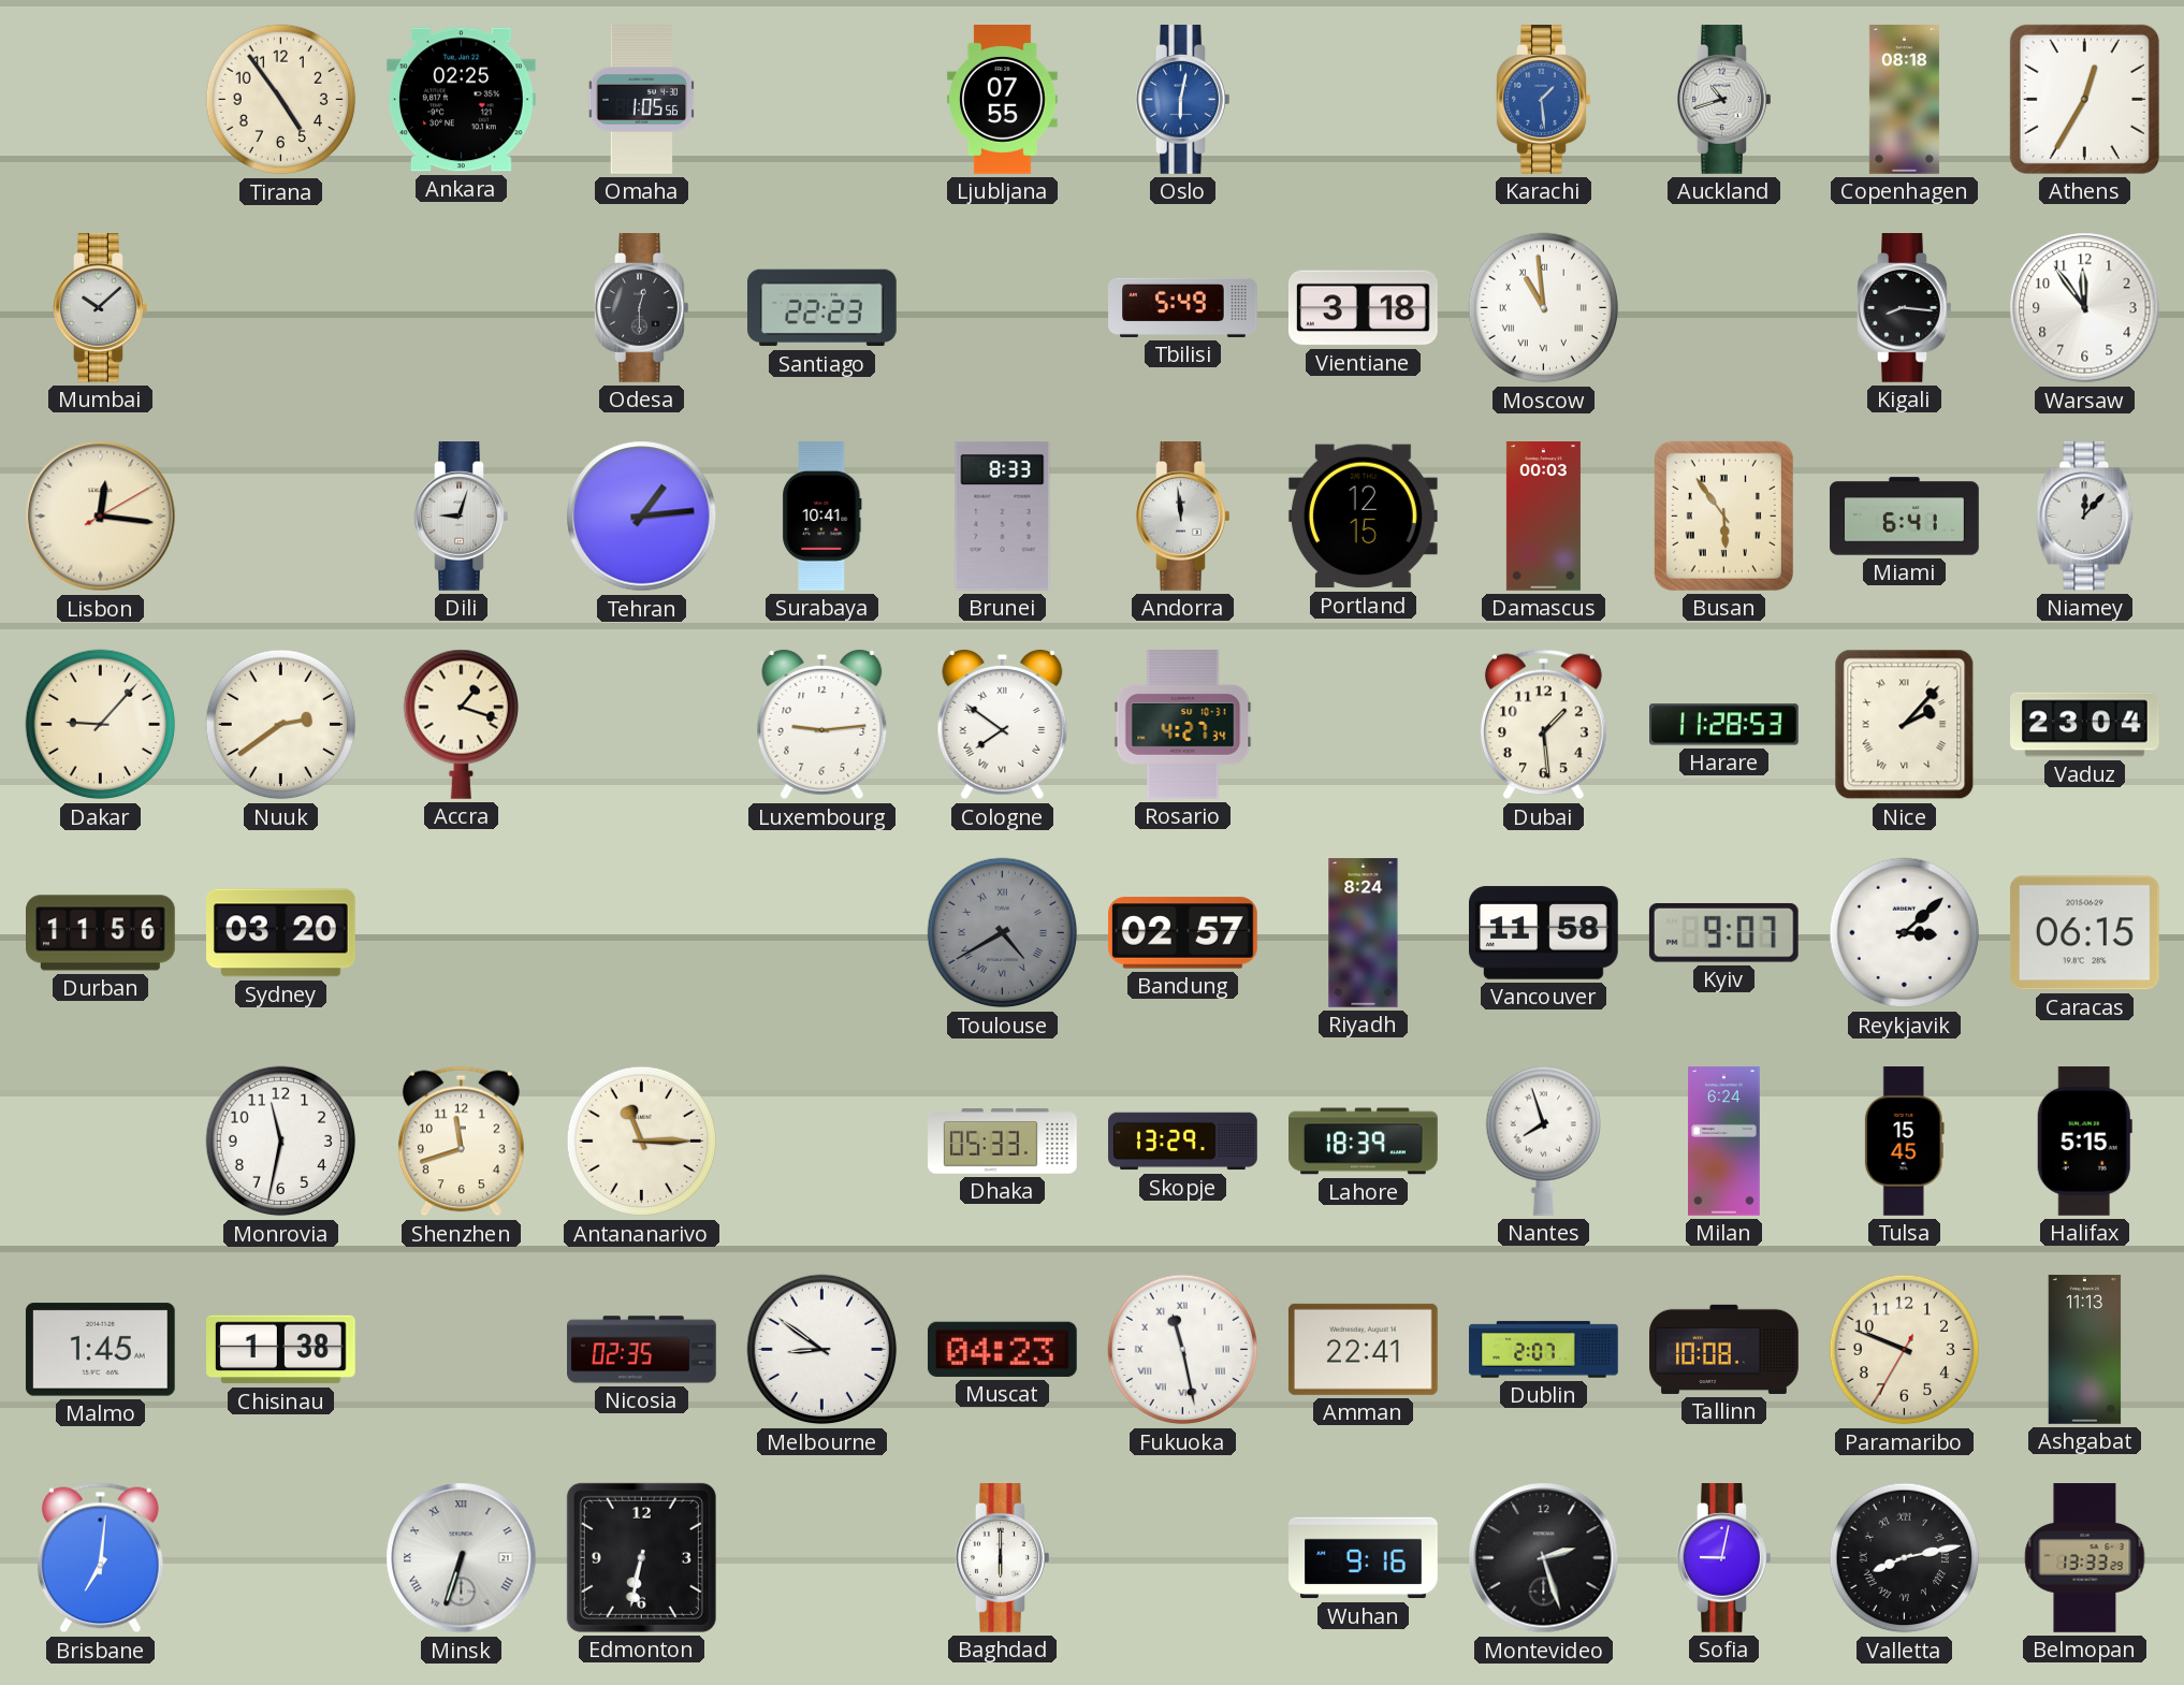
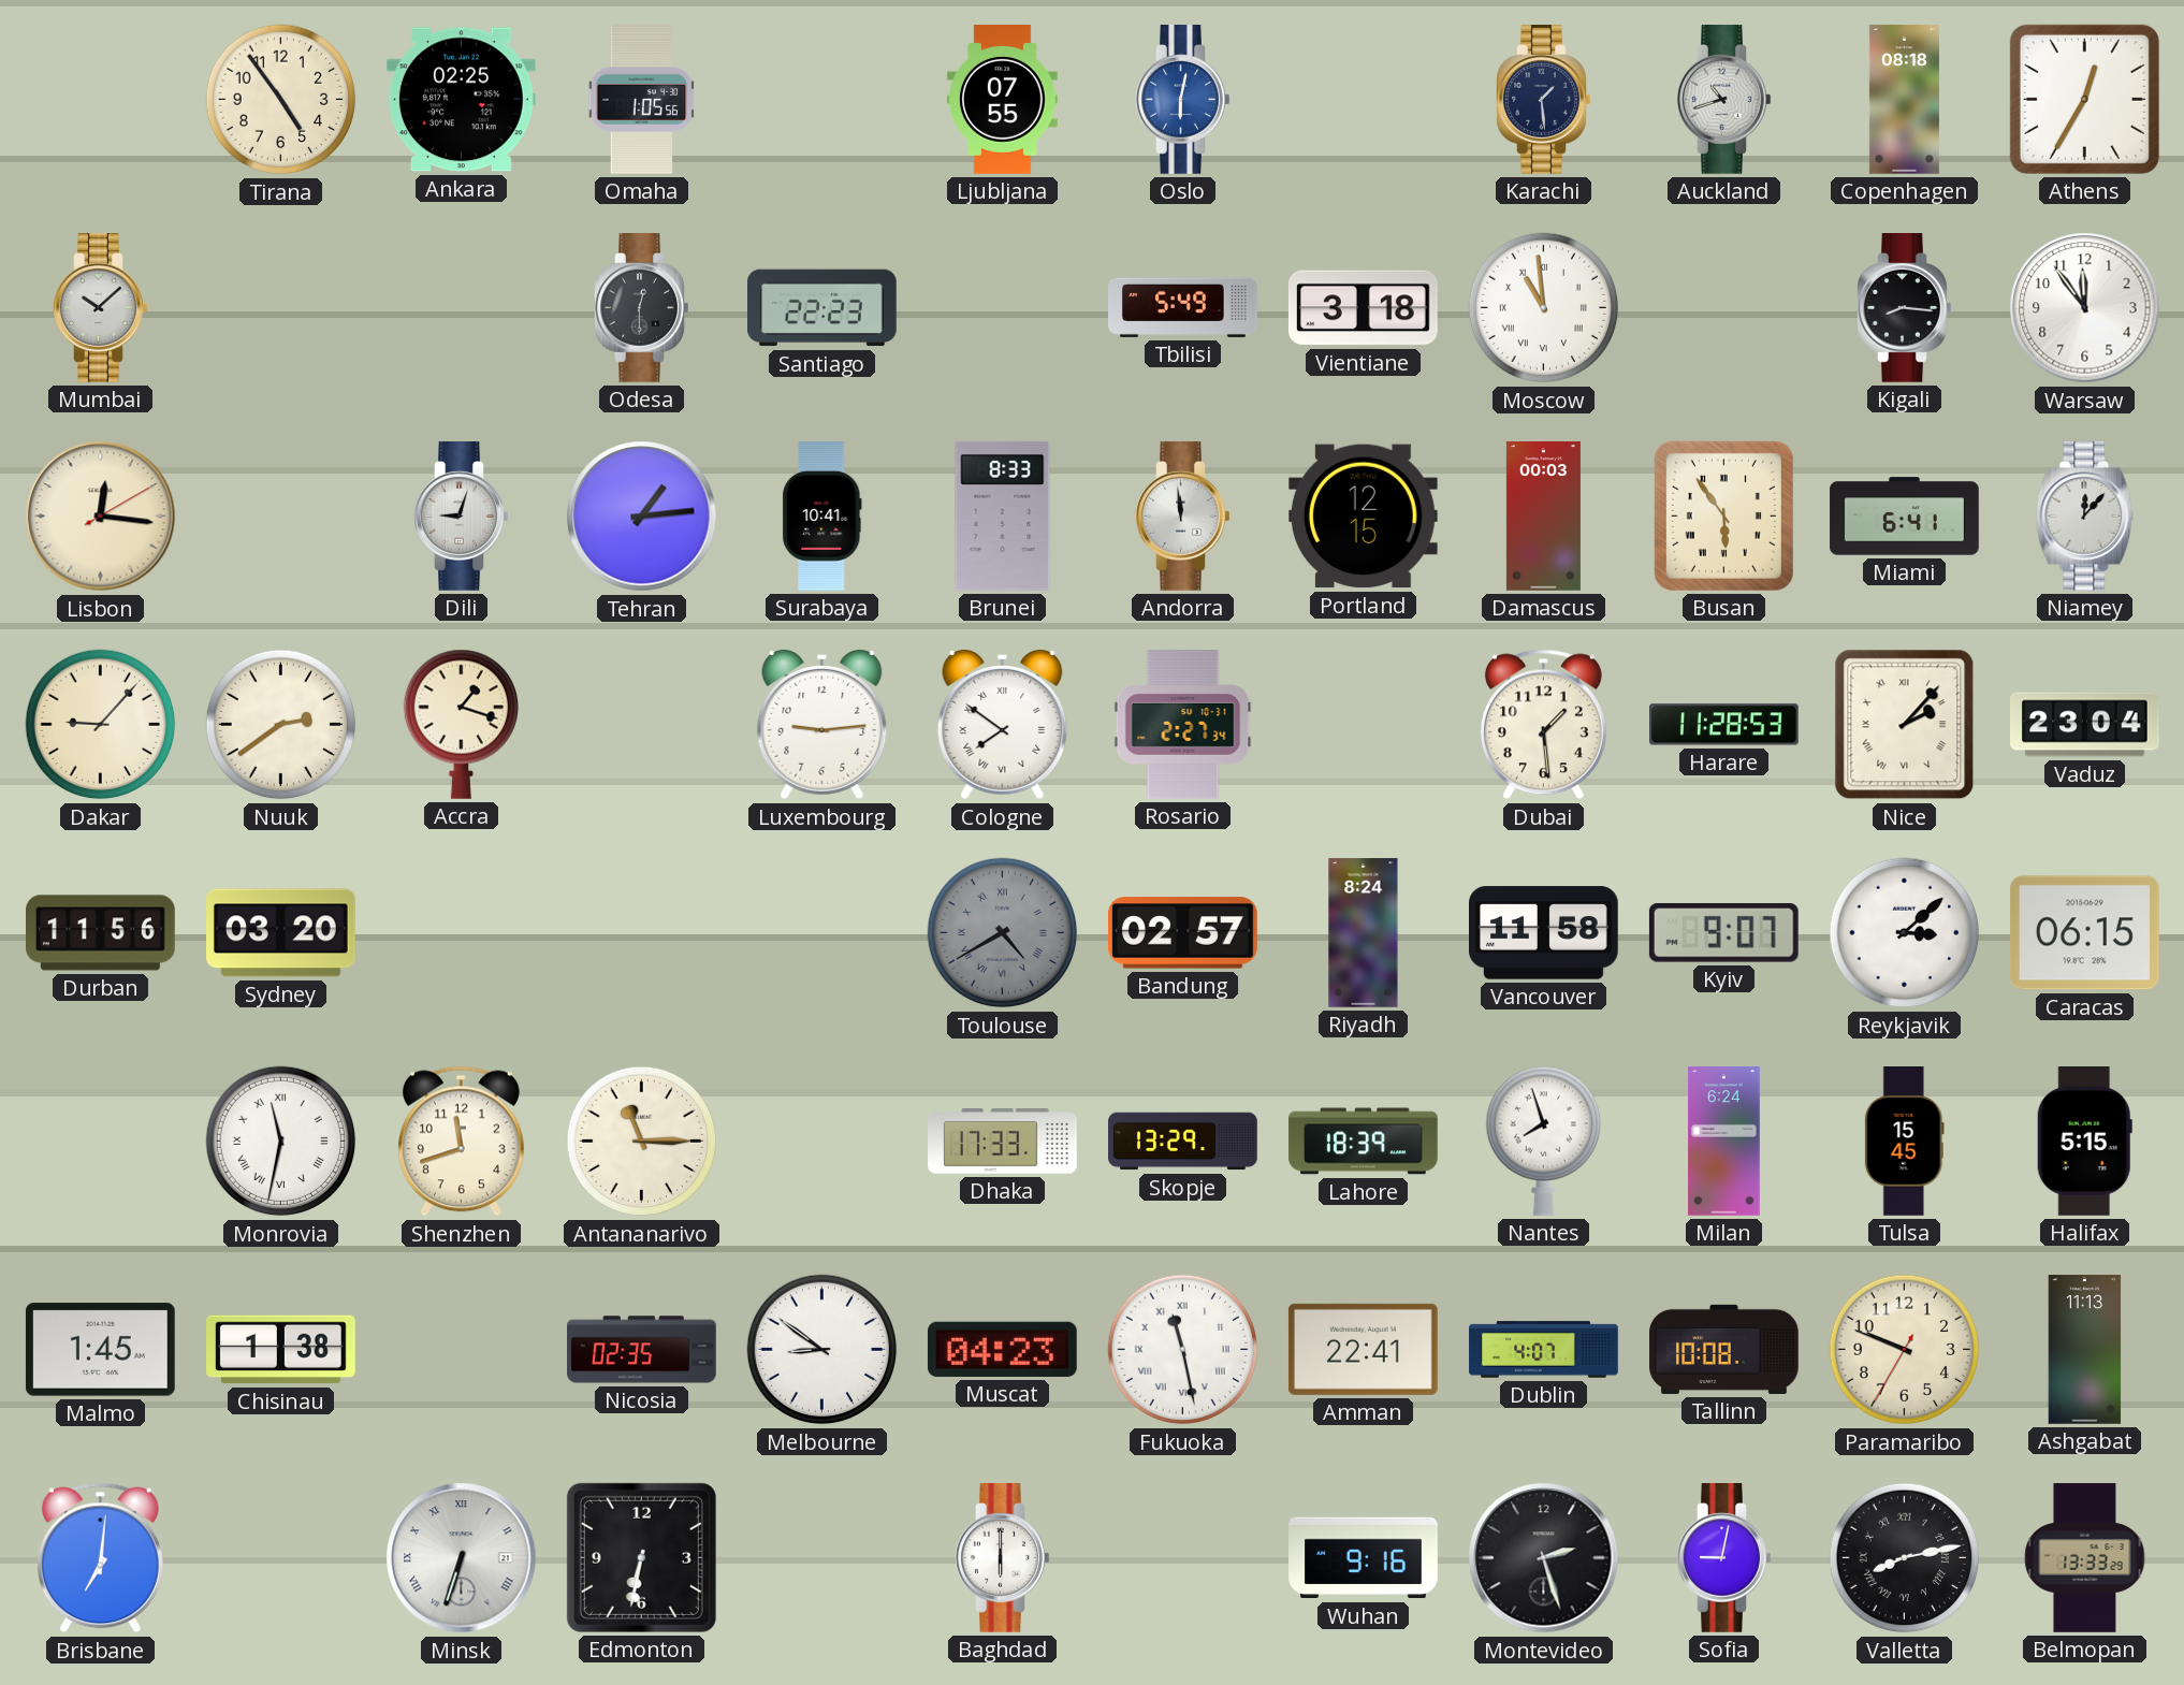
Karachi dial: blue -> navy
Rosario: 4:27 -> 2:27
Monrovia numerals: Arabic -> Roman
Dhaka: 05:33 -> 17:33
Dublin: 2:07 -> 4:07
